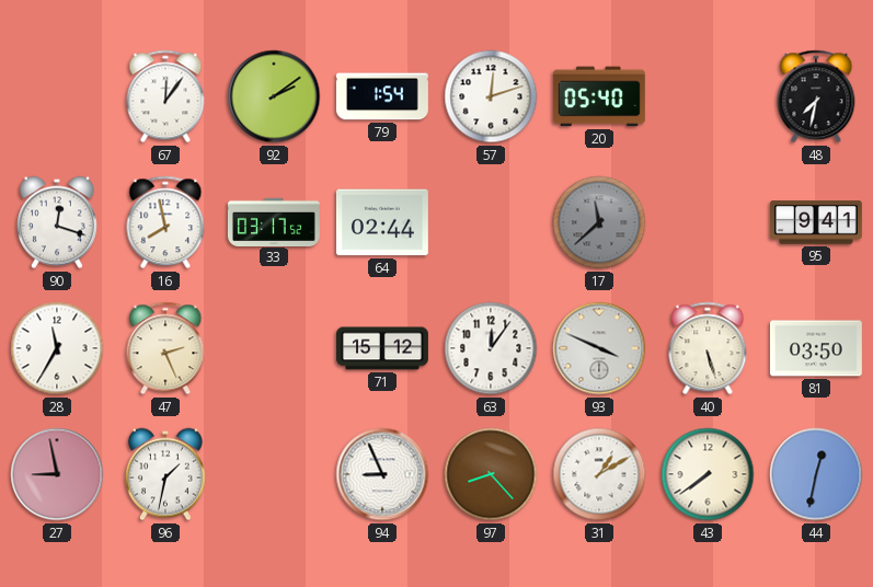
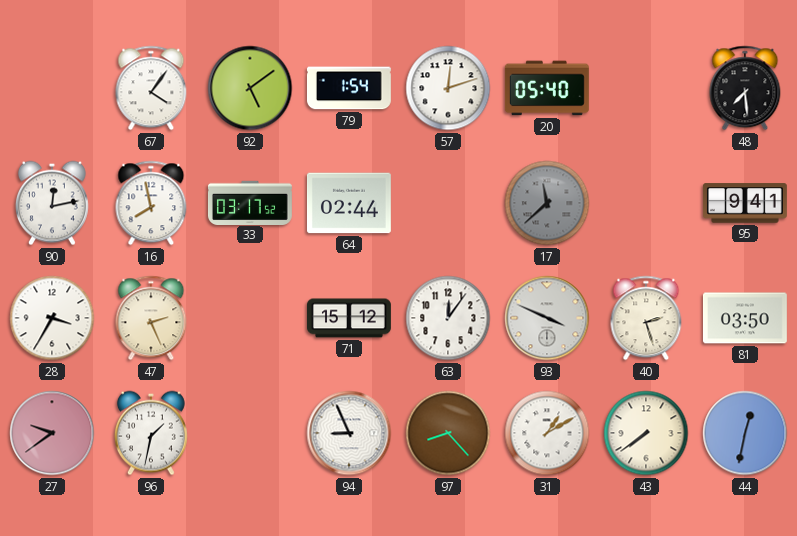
67: 12:06 -> 4:06
92: 2:09 -> 5:09
48: 7:32 -> 7:29
90: 12:18 -> 12:13
28: 11:35 -> 3:35
40: 5:27 -> 2:27
27: 8:58 -> 9:39
